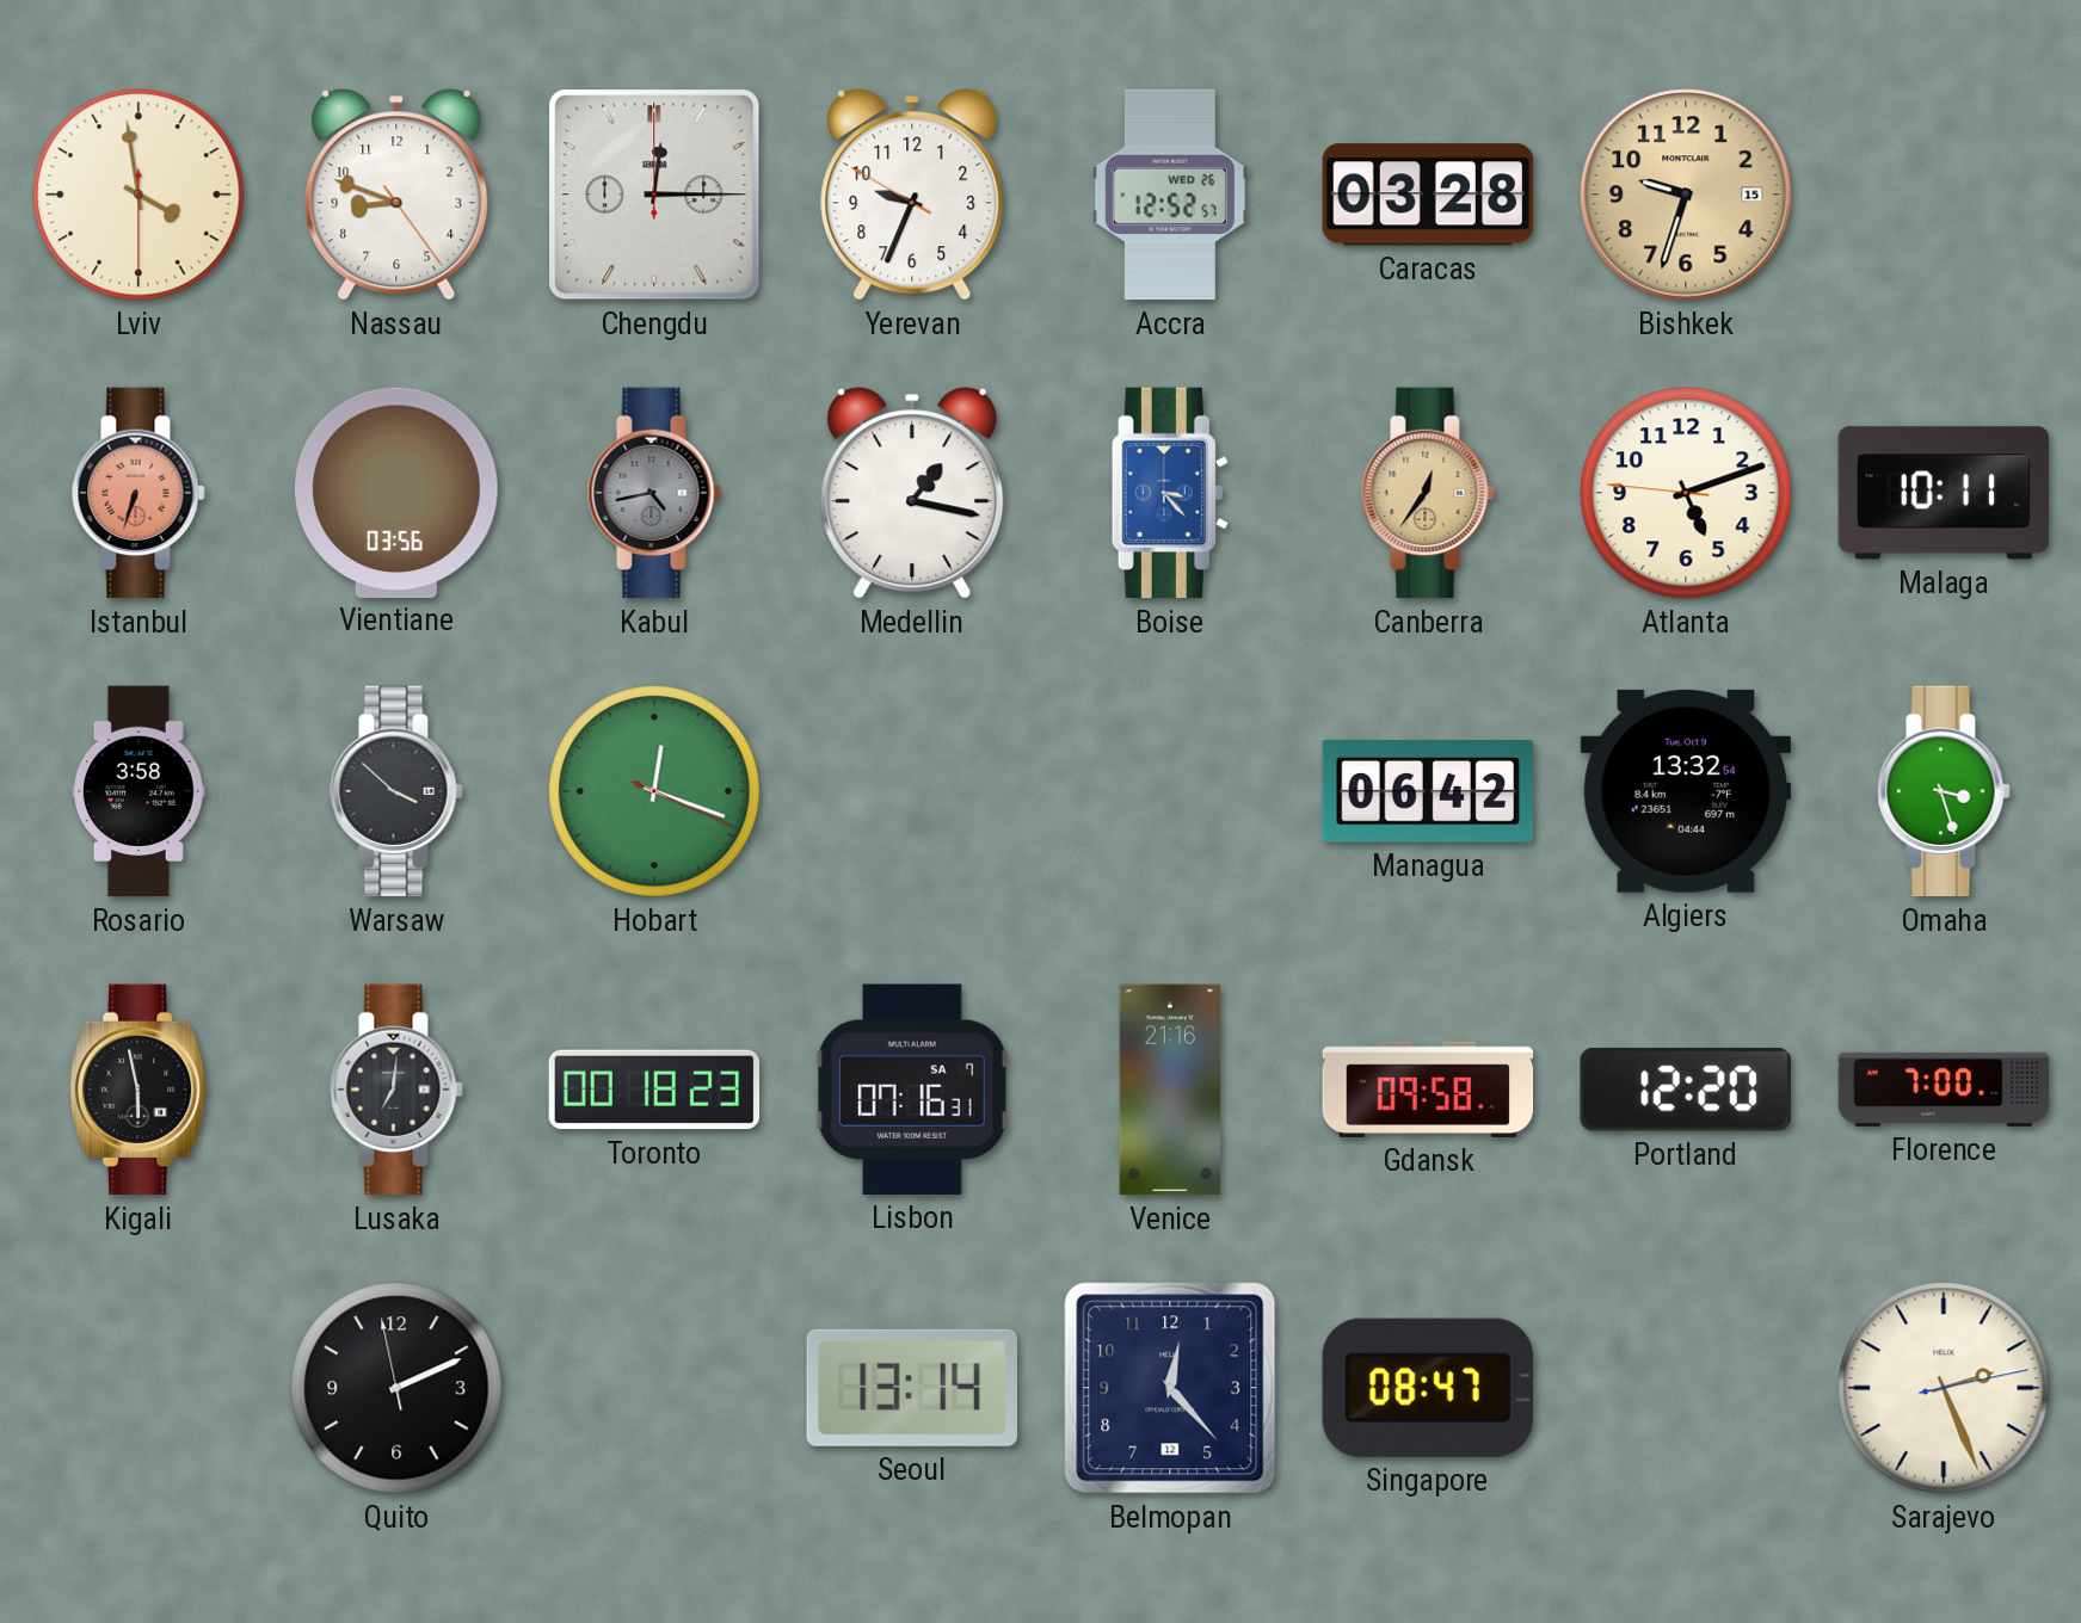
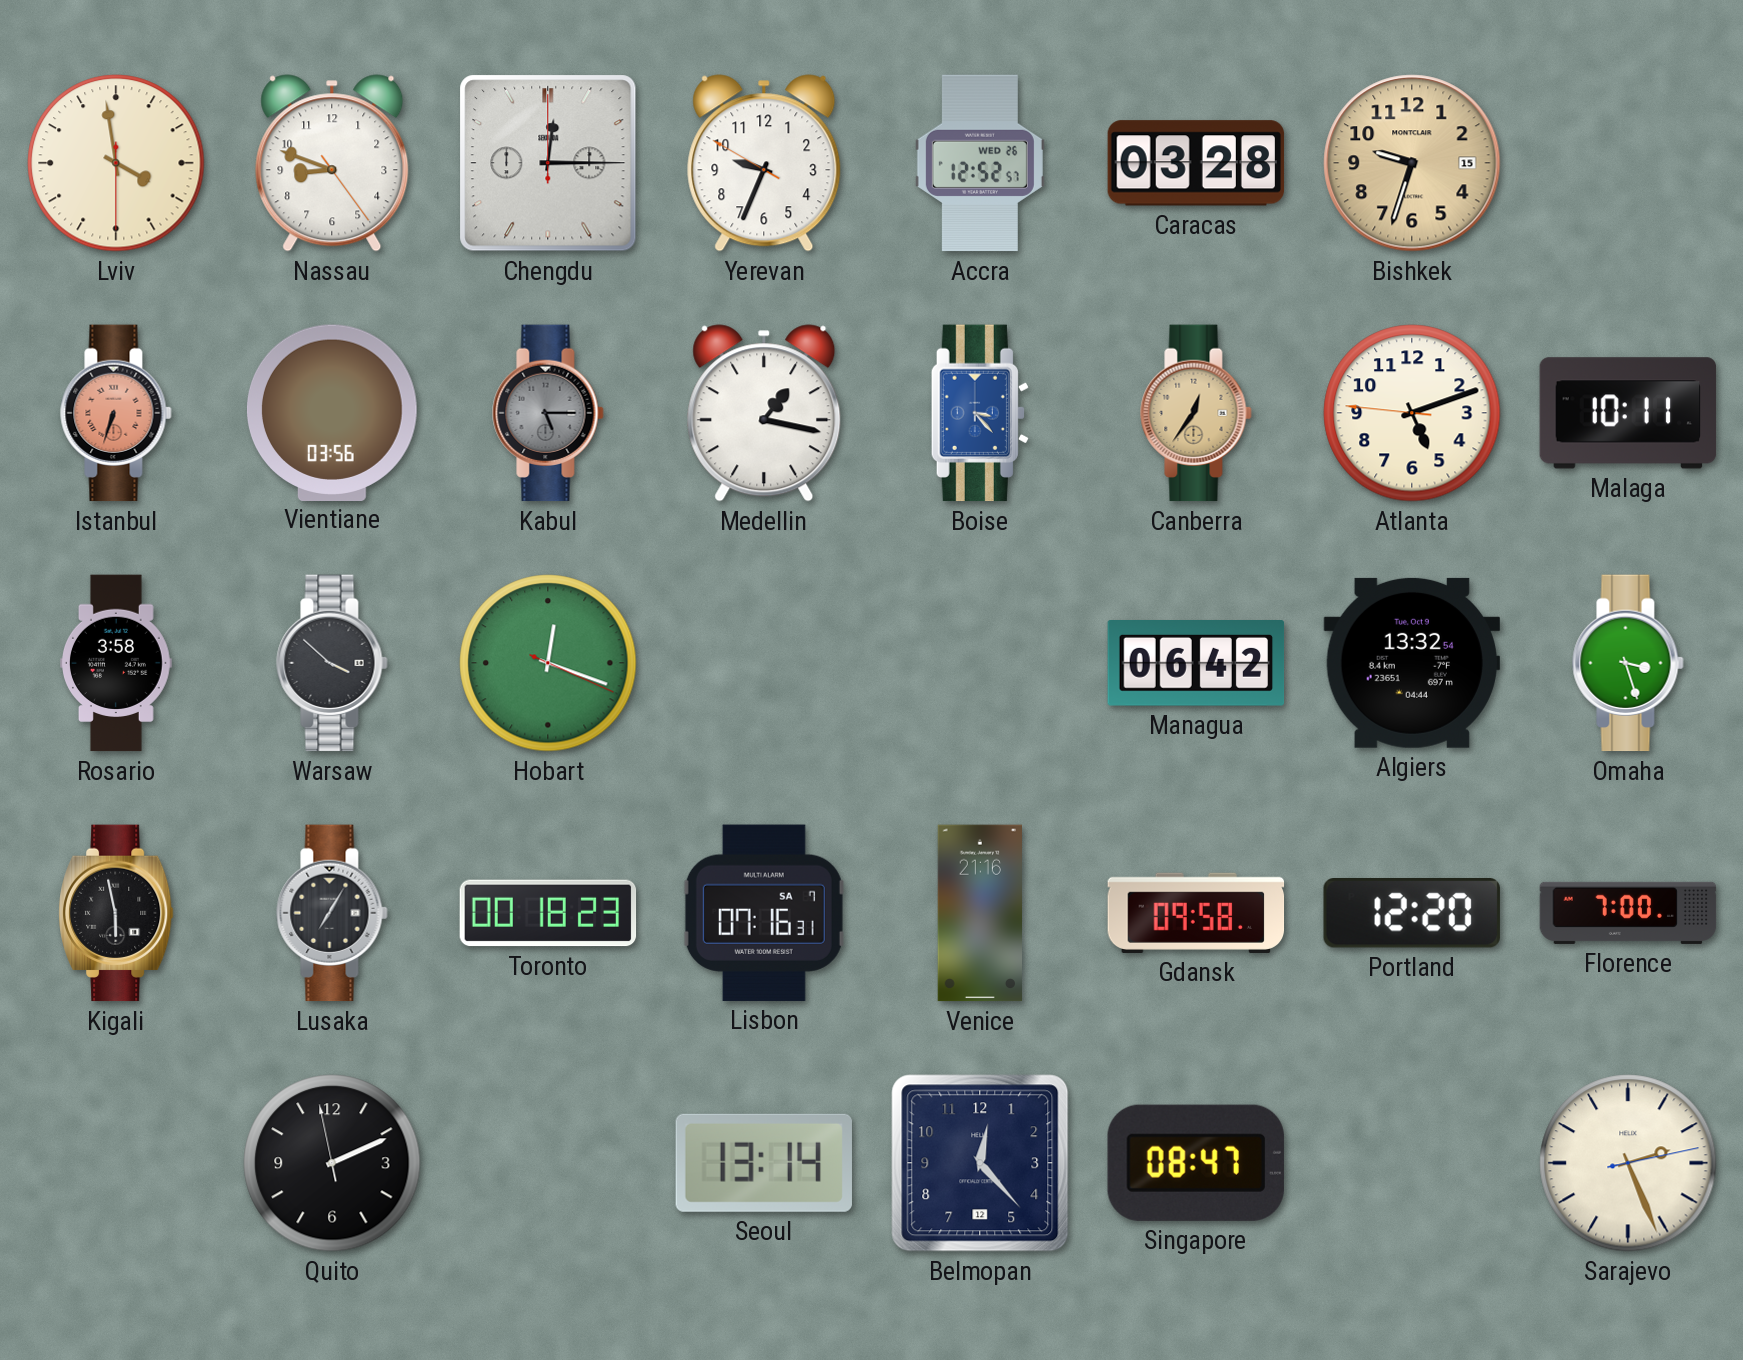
Kabul: 4:43 -> 5:15
Lusaka: 7:01 -> 7:05
